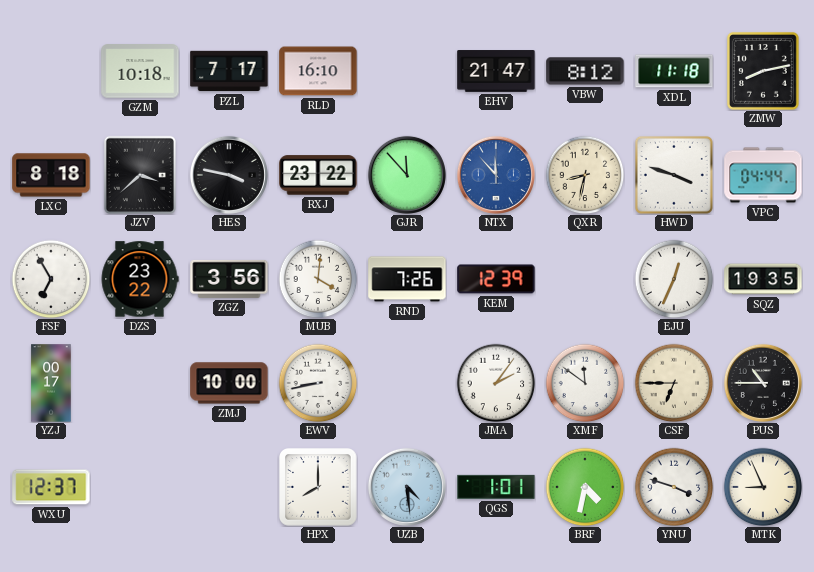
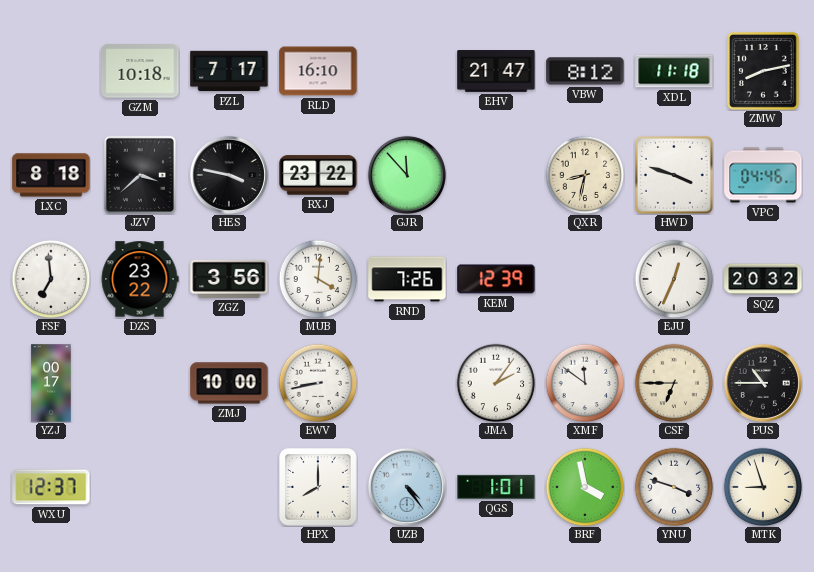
NTX: 11:53 -> none
VPC: 04:44 -> 04:46
FSF: 6:55 -> 6:59
SQZ: 19:35 -> 20:32
UZB: 4:29 -> 4:24
BRF: 4:32 -> 3:58
MTK: 8:56 -> 8:57
